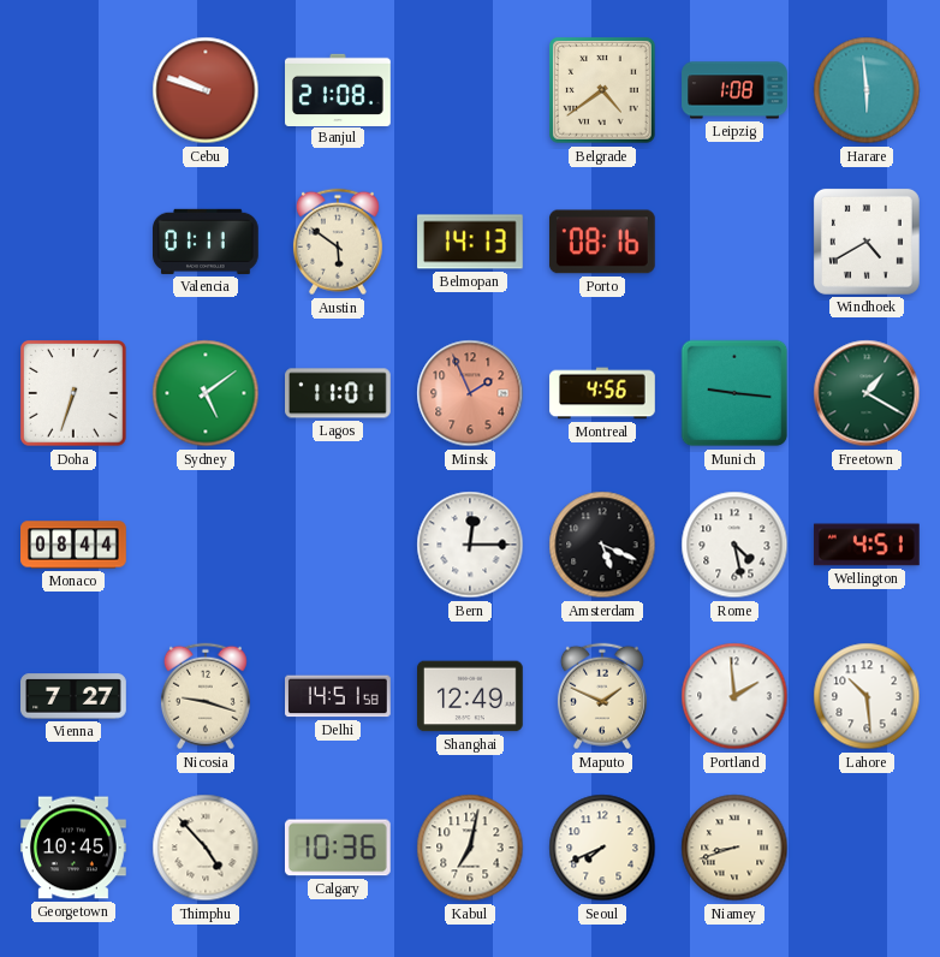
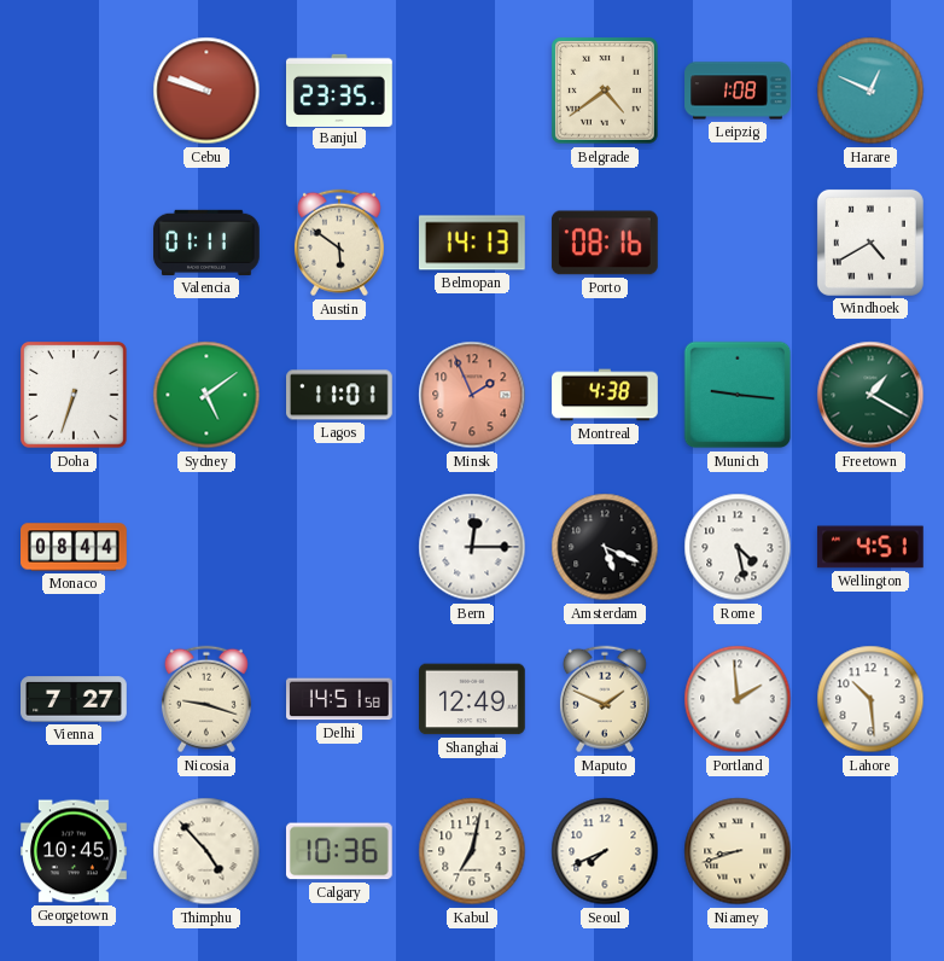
Banjul: 21:08 -> 23:35
Harare: 5:59 -> 12:49
Montreal: 4:56 -> 4:38
